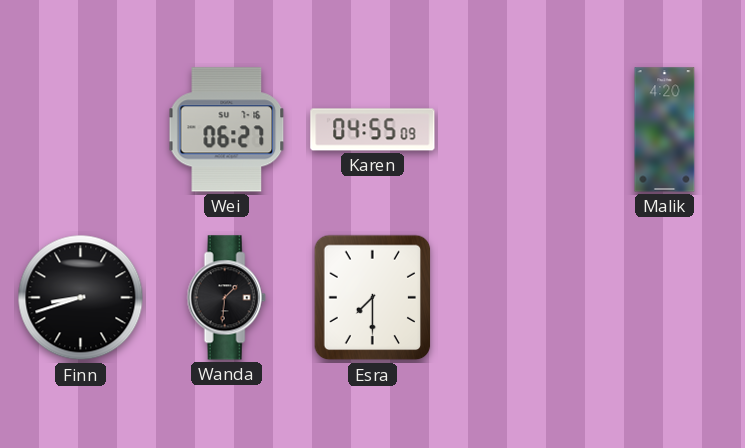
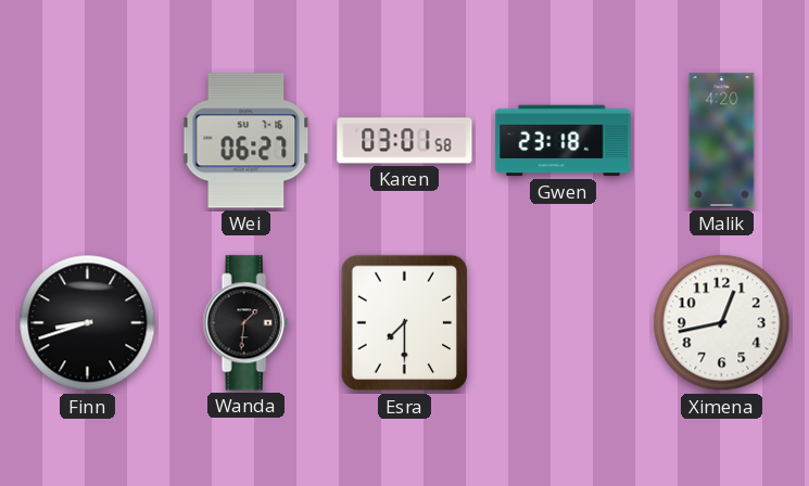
Karen: 04:55 -> 03:01
Gwen: none -> 23:18
Ximena: none -> 12:43
